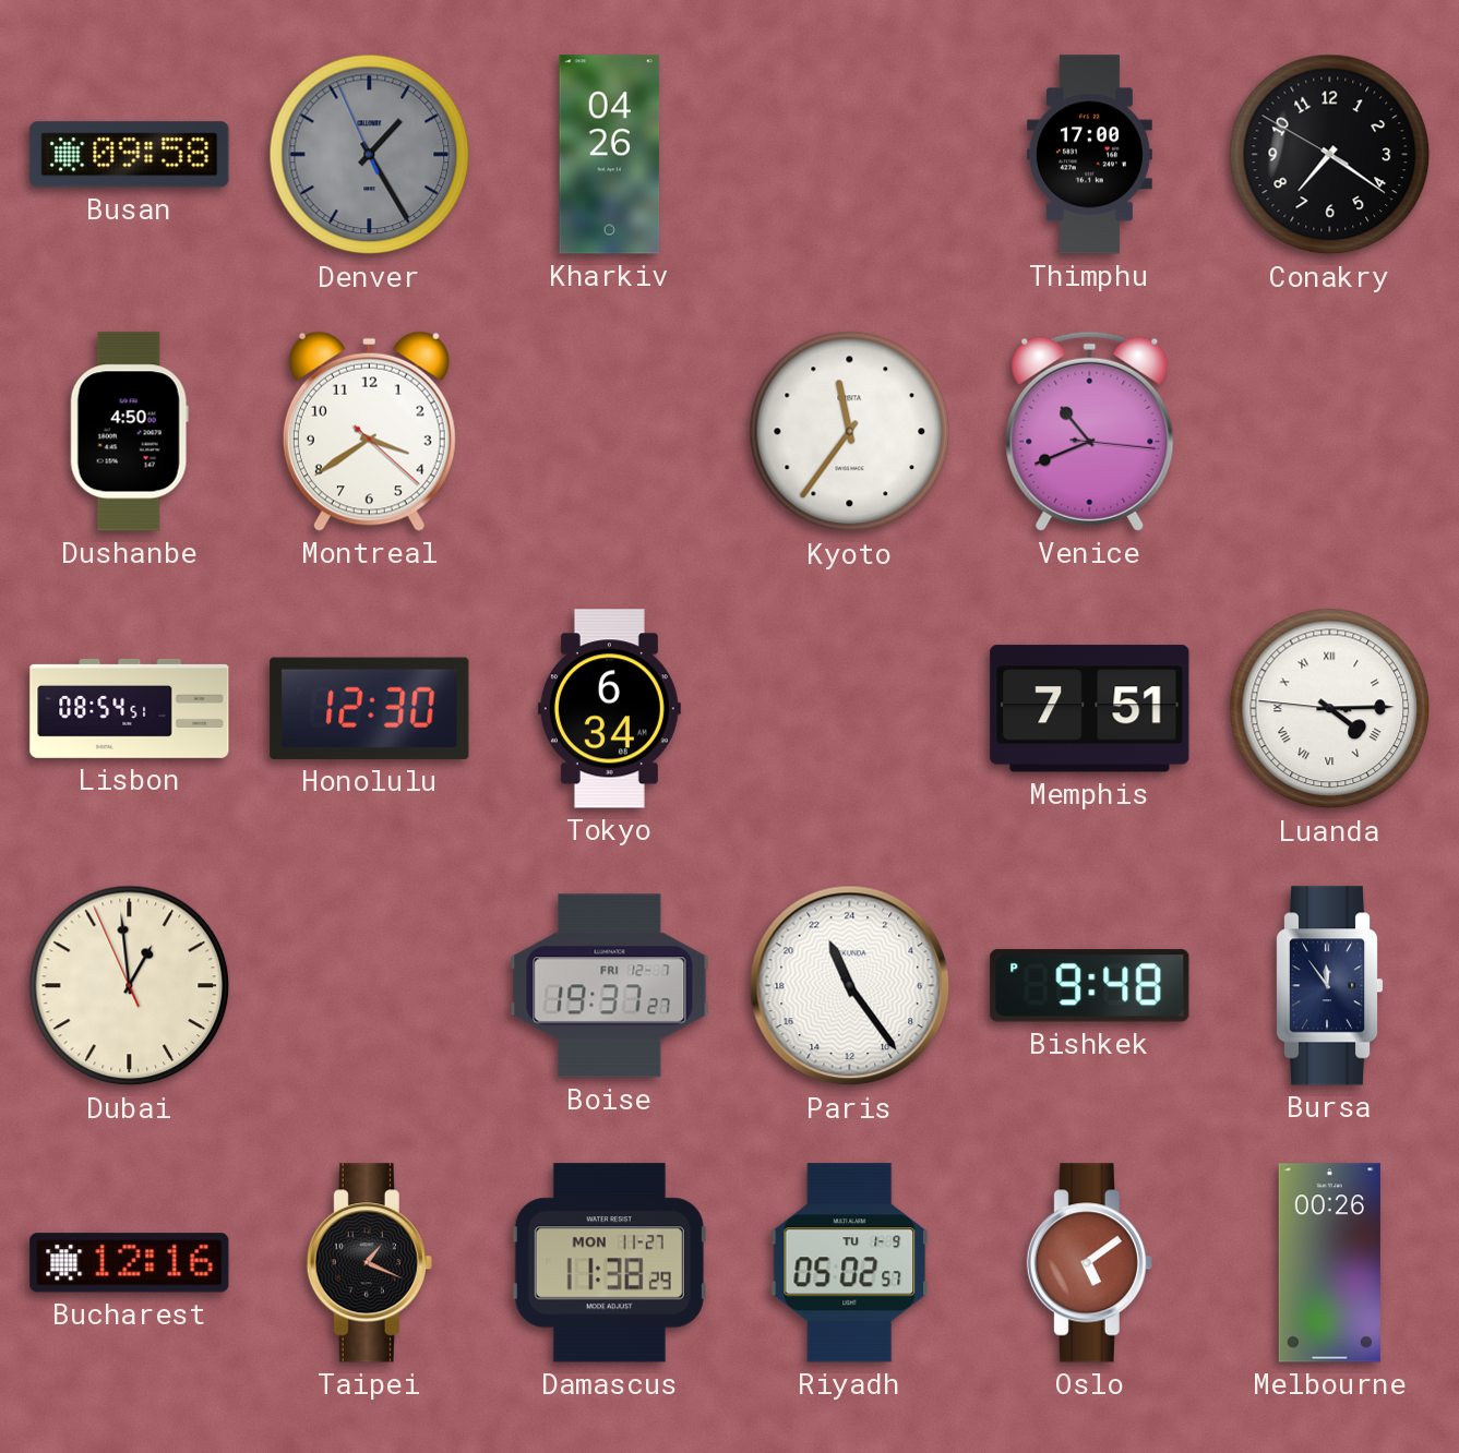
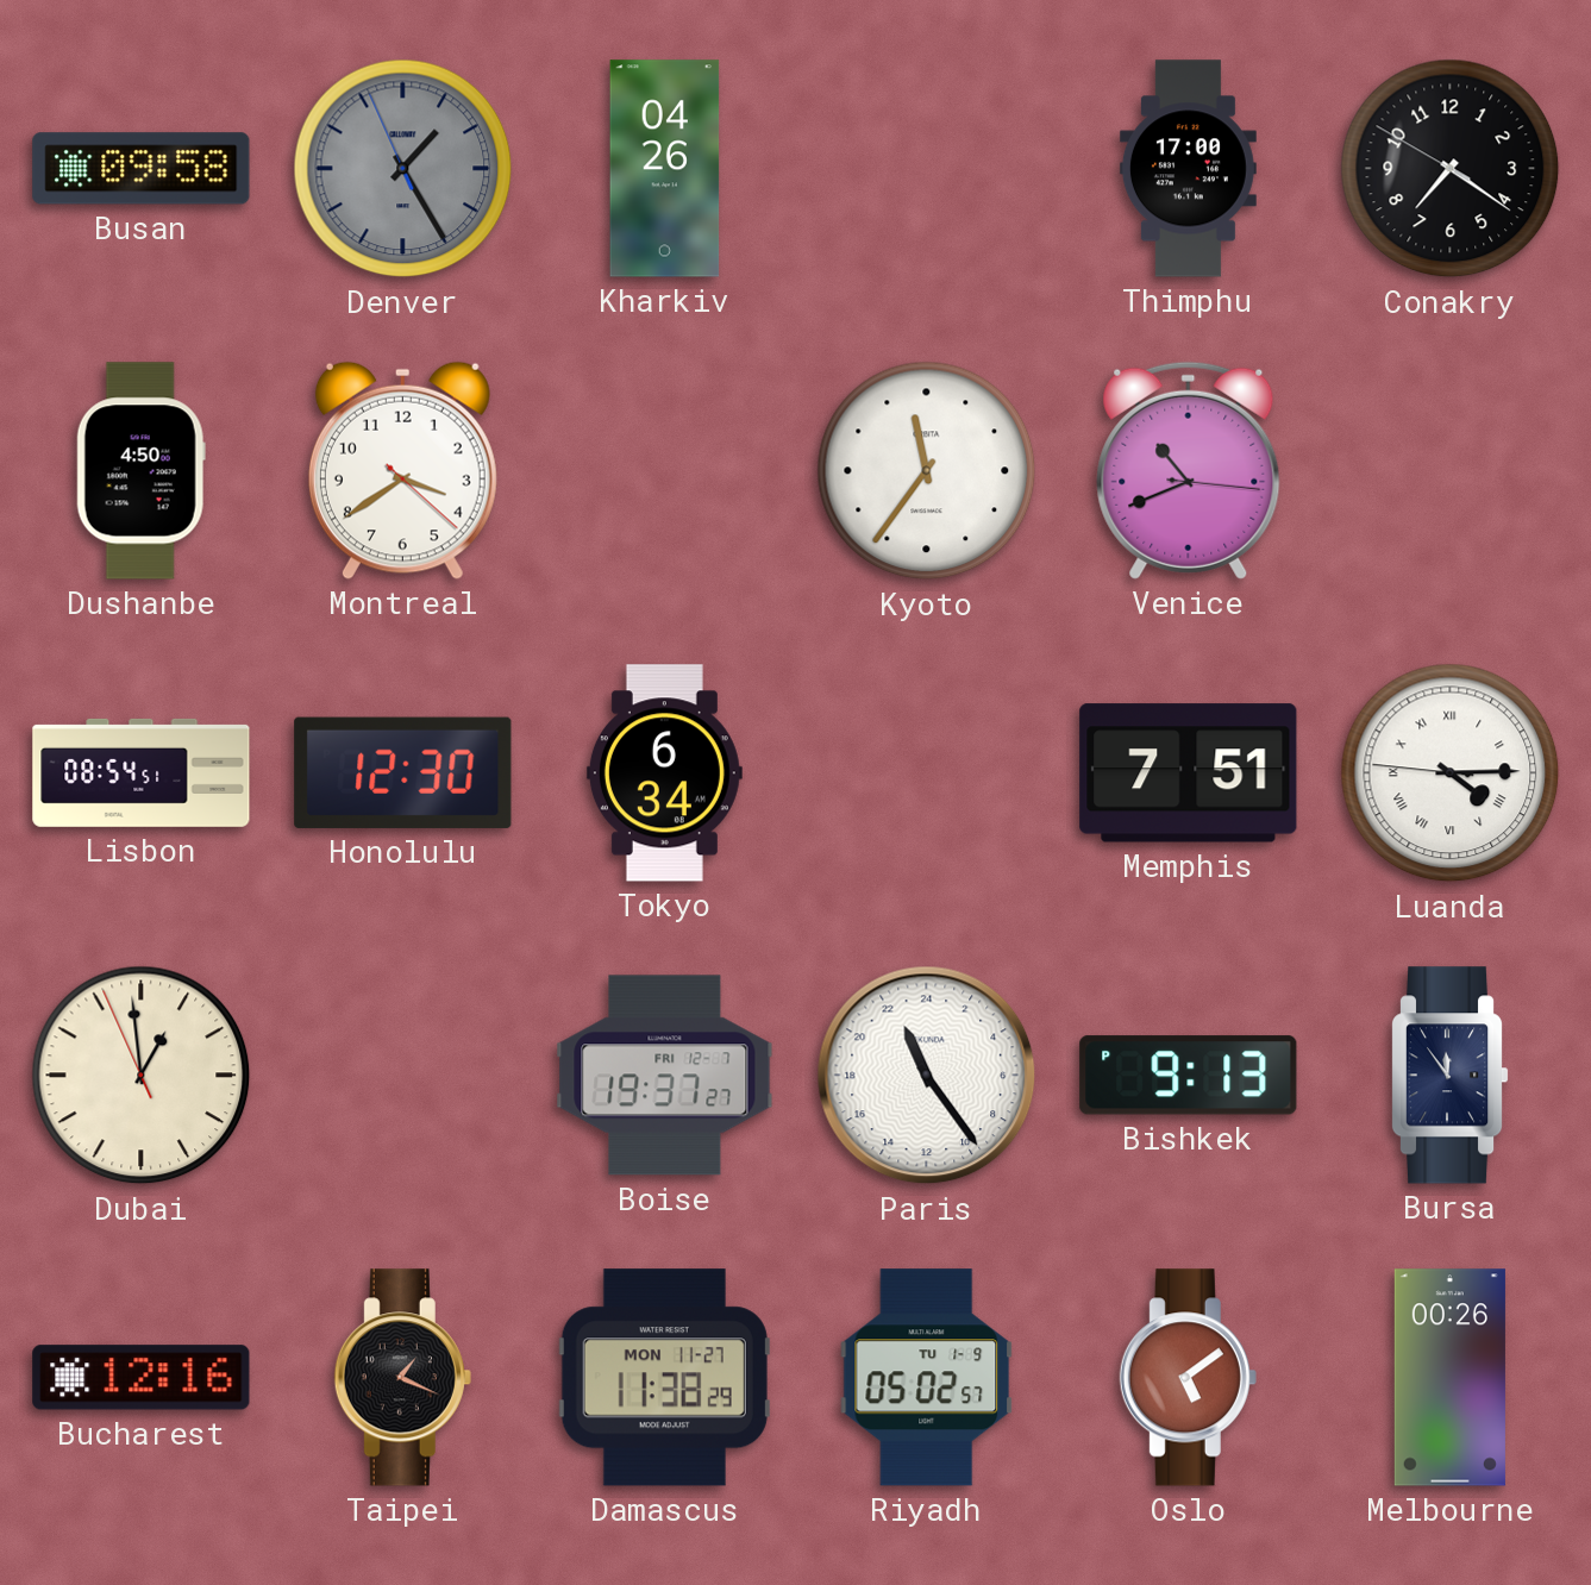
Bishkek: 9:48 -> 9:13
